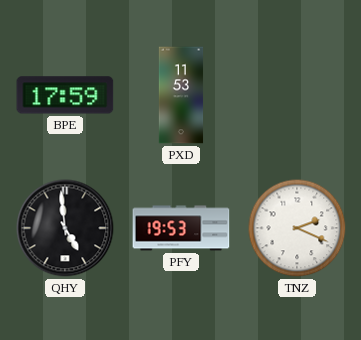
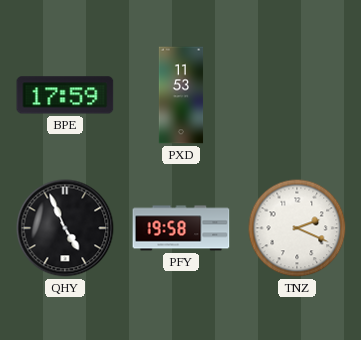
QHY: 4:59 -> 4:56
PFY: 19:53 -> 19:58
